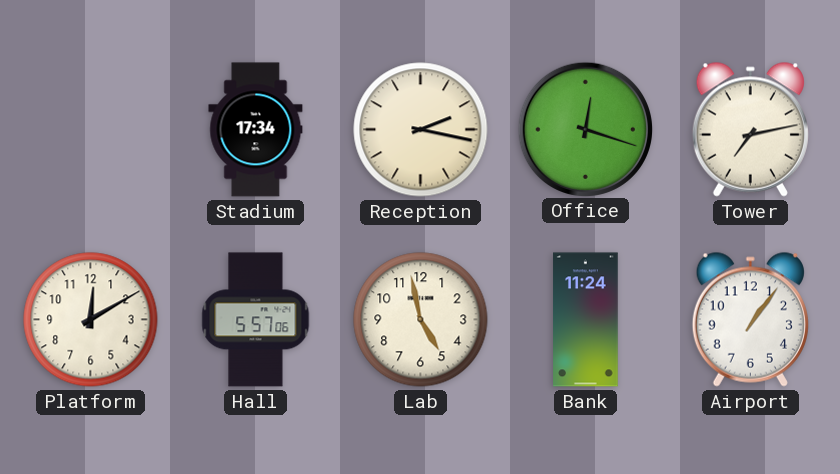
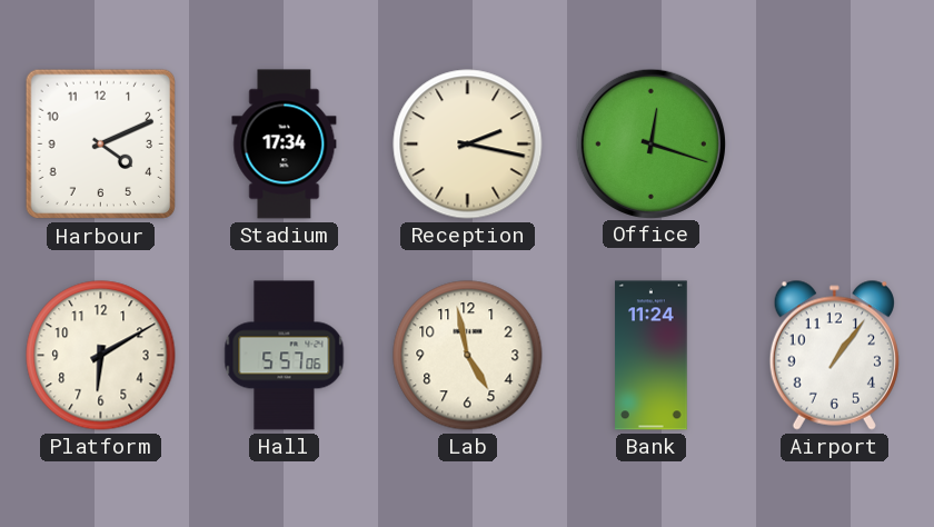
Harbour: none -> 4:11
Tower: 7:13 -> none
Platform: 12:10 -> 6:10
